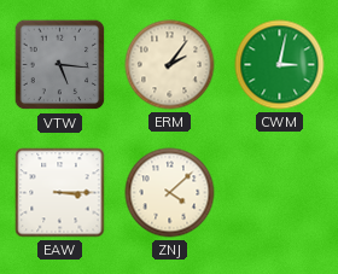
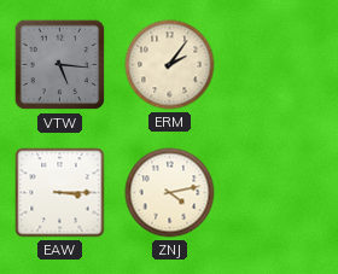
CWM: 3:02 -> none
ZNJ: 4:08 -> 4:13
